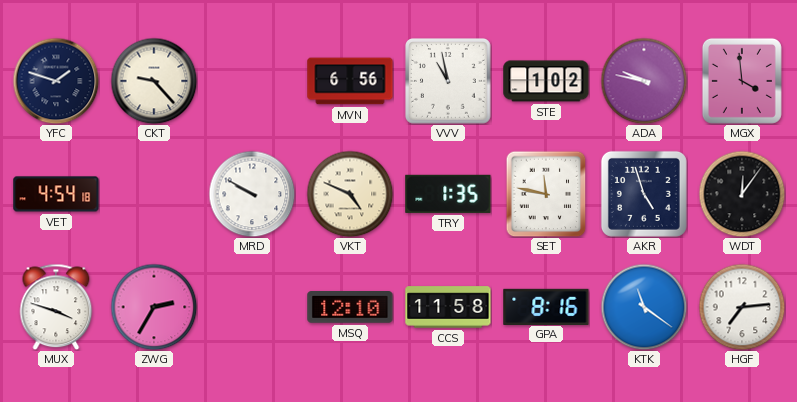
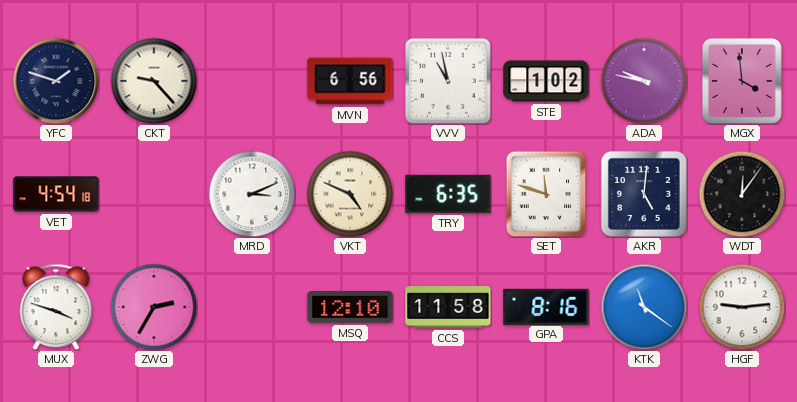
MRD: 9:50 -> 3:11
TRY: 1:35 -> 6:35
SET: 11:47 -> 11:48
AKR: 4:57 -> 5:01
HGF: 7:14 -> 9:14
